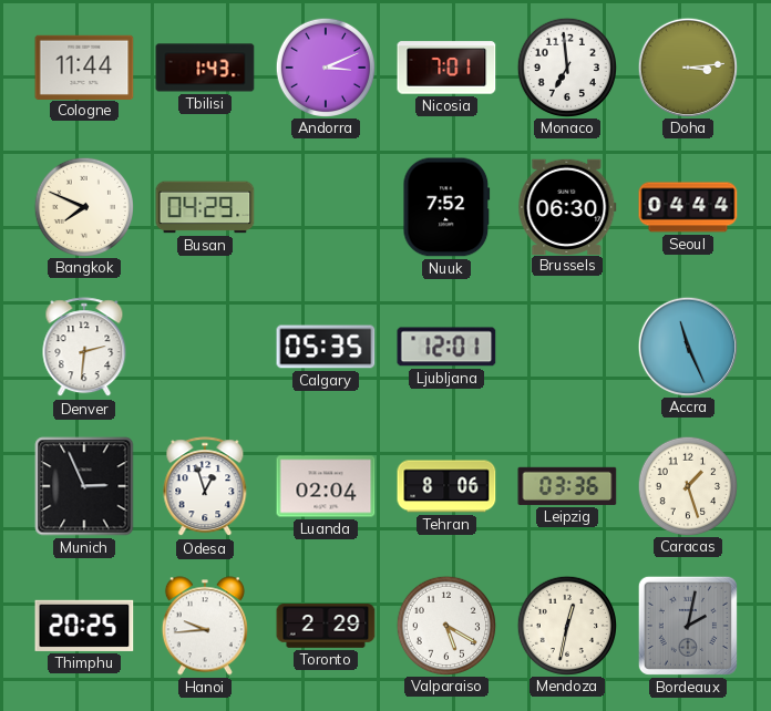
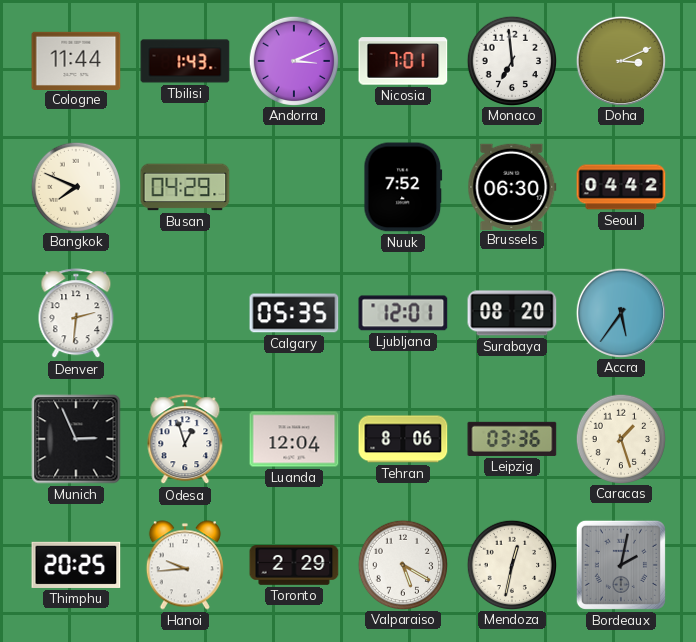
Doha: 3:14 -> 3:11
Seoul: 04:44 -> 04:42
Surabaya: none -> 08:20
Accra: 11:26 -> 5:36
Luanda: 02:04 -> 12:04
